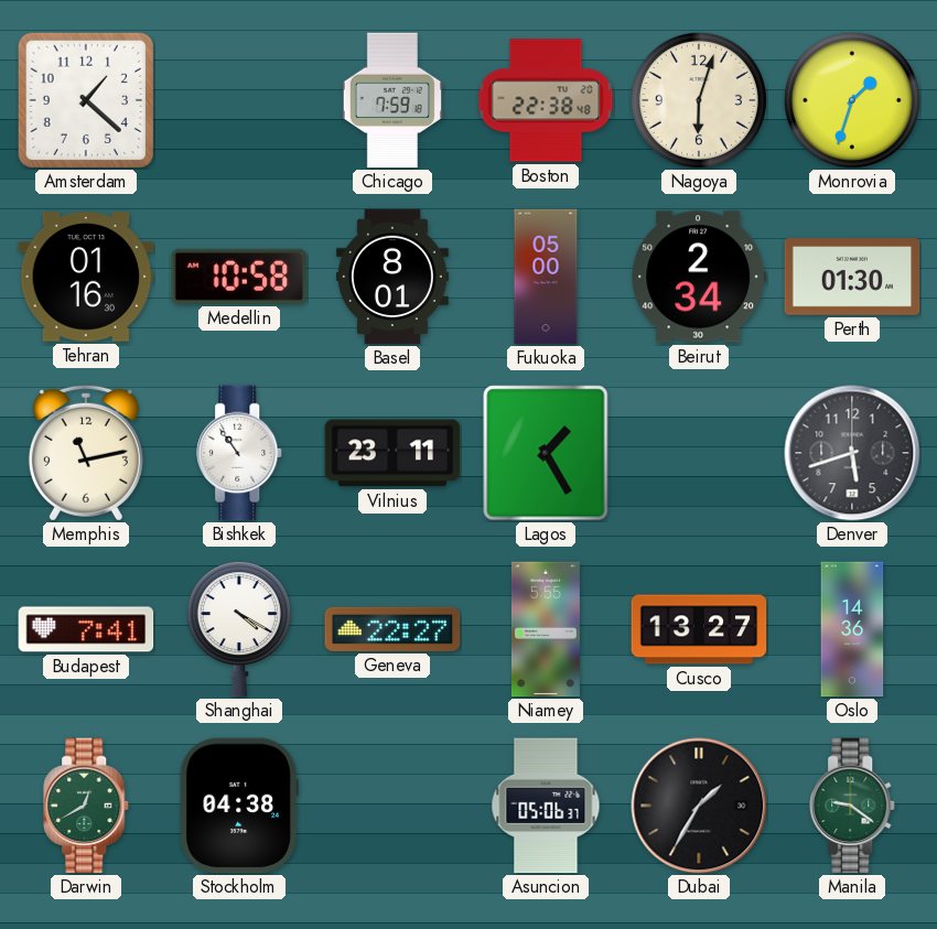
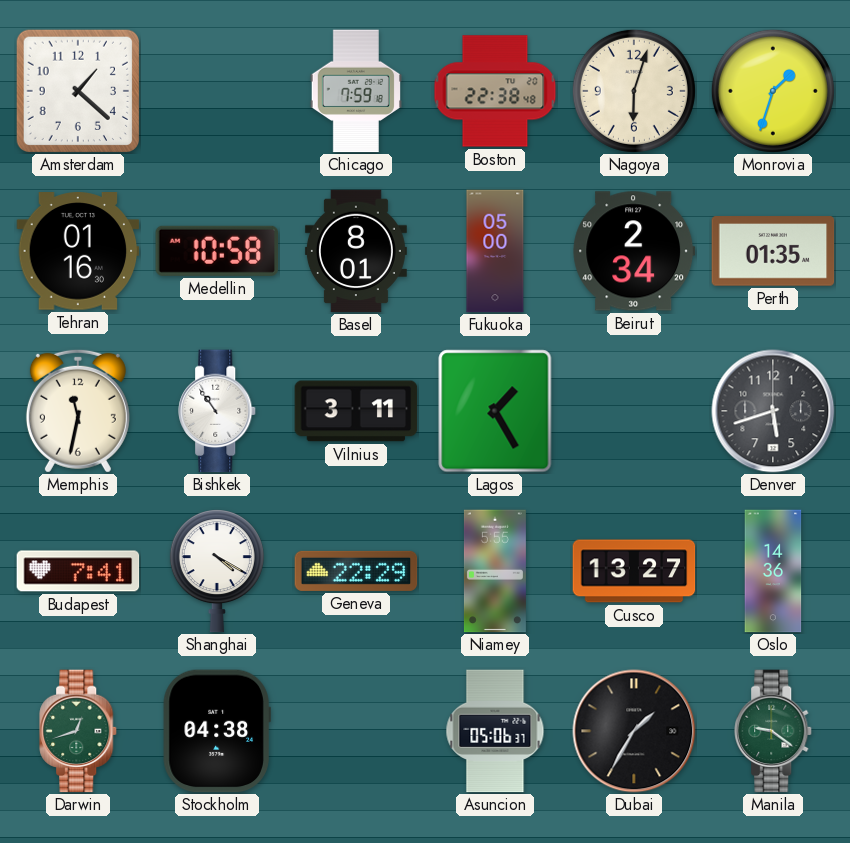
Perth: 01:30 -> 01:35
Memphis: 11:13 -> 11:32
Vilnius: 23:11 -> 3:11
Geneva: 22:27 -> 22:29
Darwin: 12:40 -> 12:42
